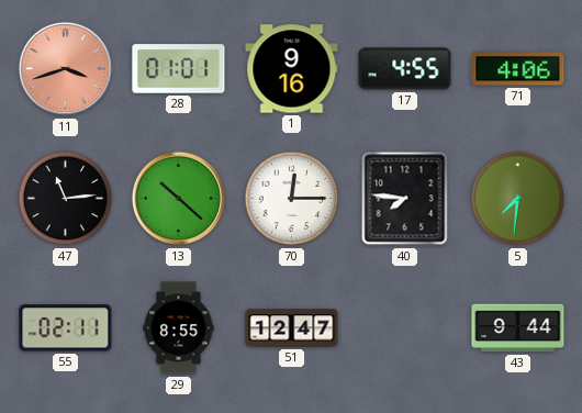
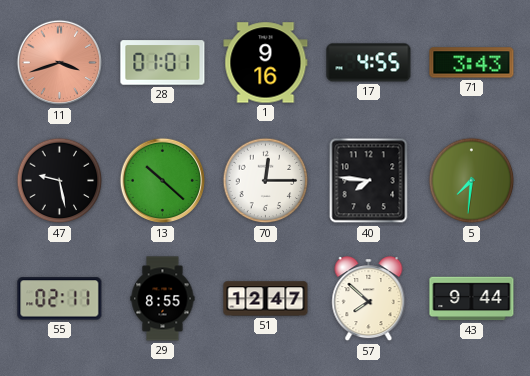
71: 4:06 -> 3:43
47: 11:14 -> 9:28
57: none -> 7:52
